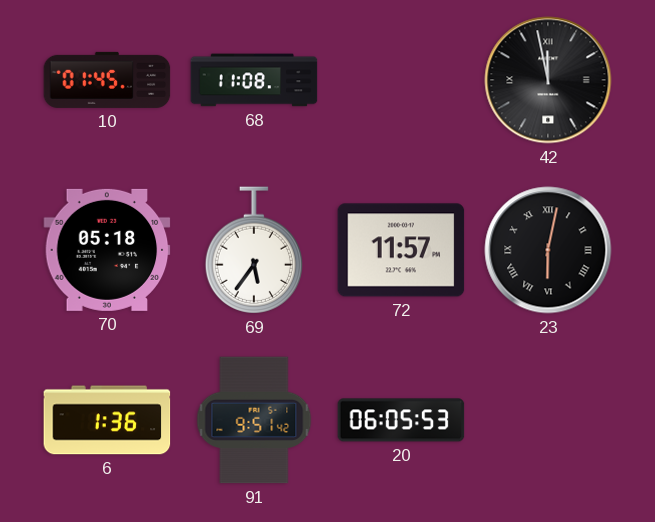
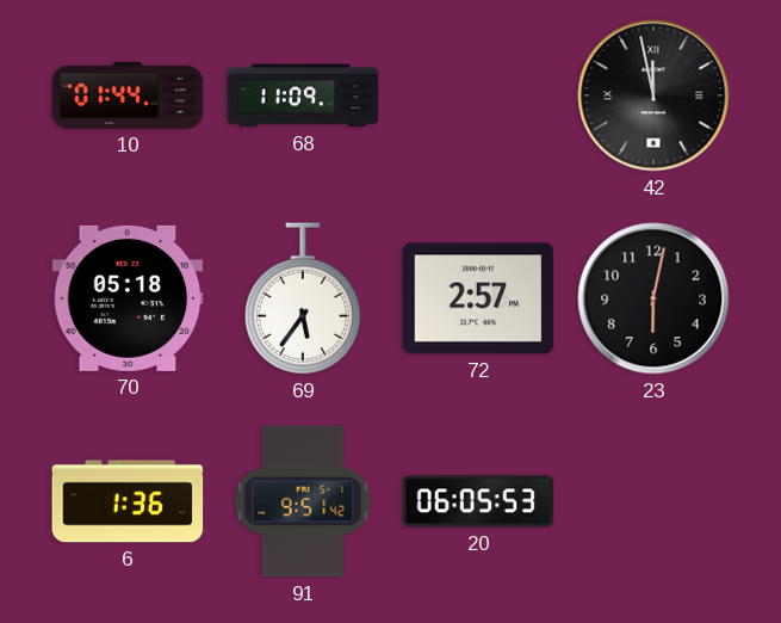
10: 01:45 -> 01:44
68: 11:08 -> 11:09
72: 11:57 -> 2:57
23 numerals: Roman -> Arabic
